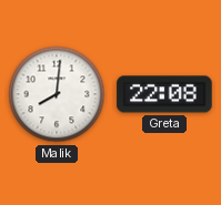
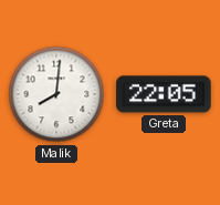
Greta: 22:08 -> 22:05
